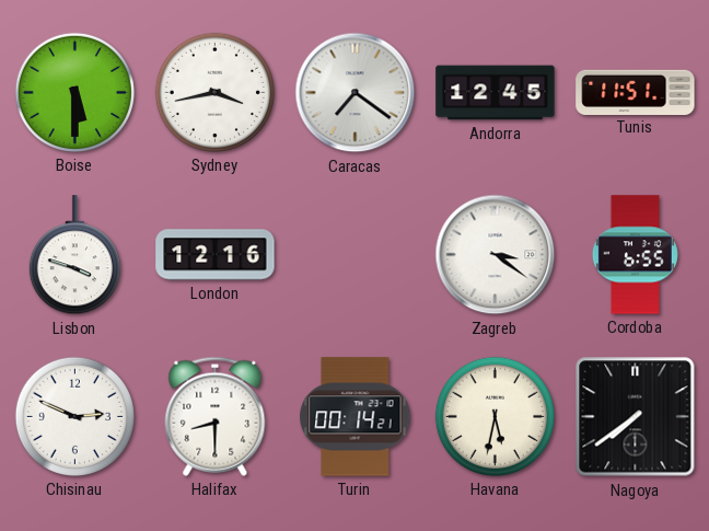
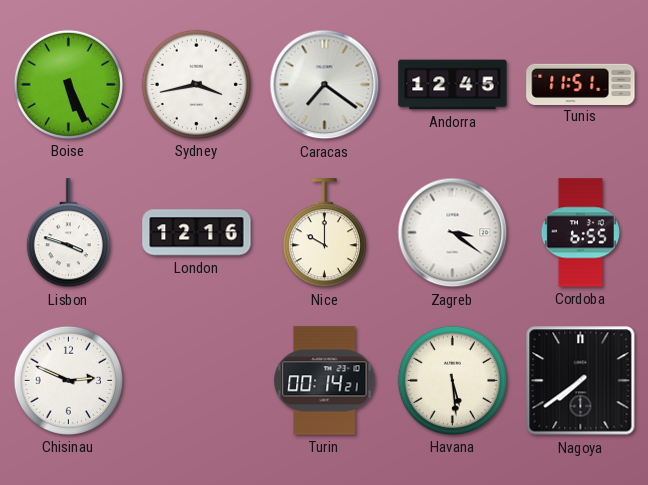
Boise: 5:30 -> 5:26
Nice: none -> 10:00
Halifax: 8:30 -> none
Havana: 5:32 -> 5:29
